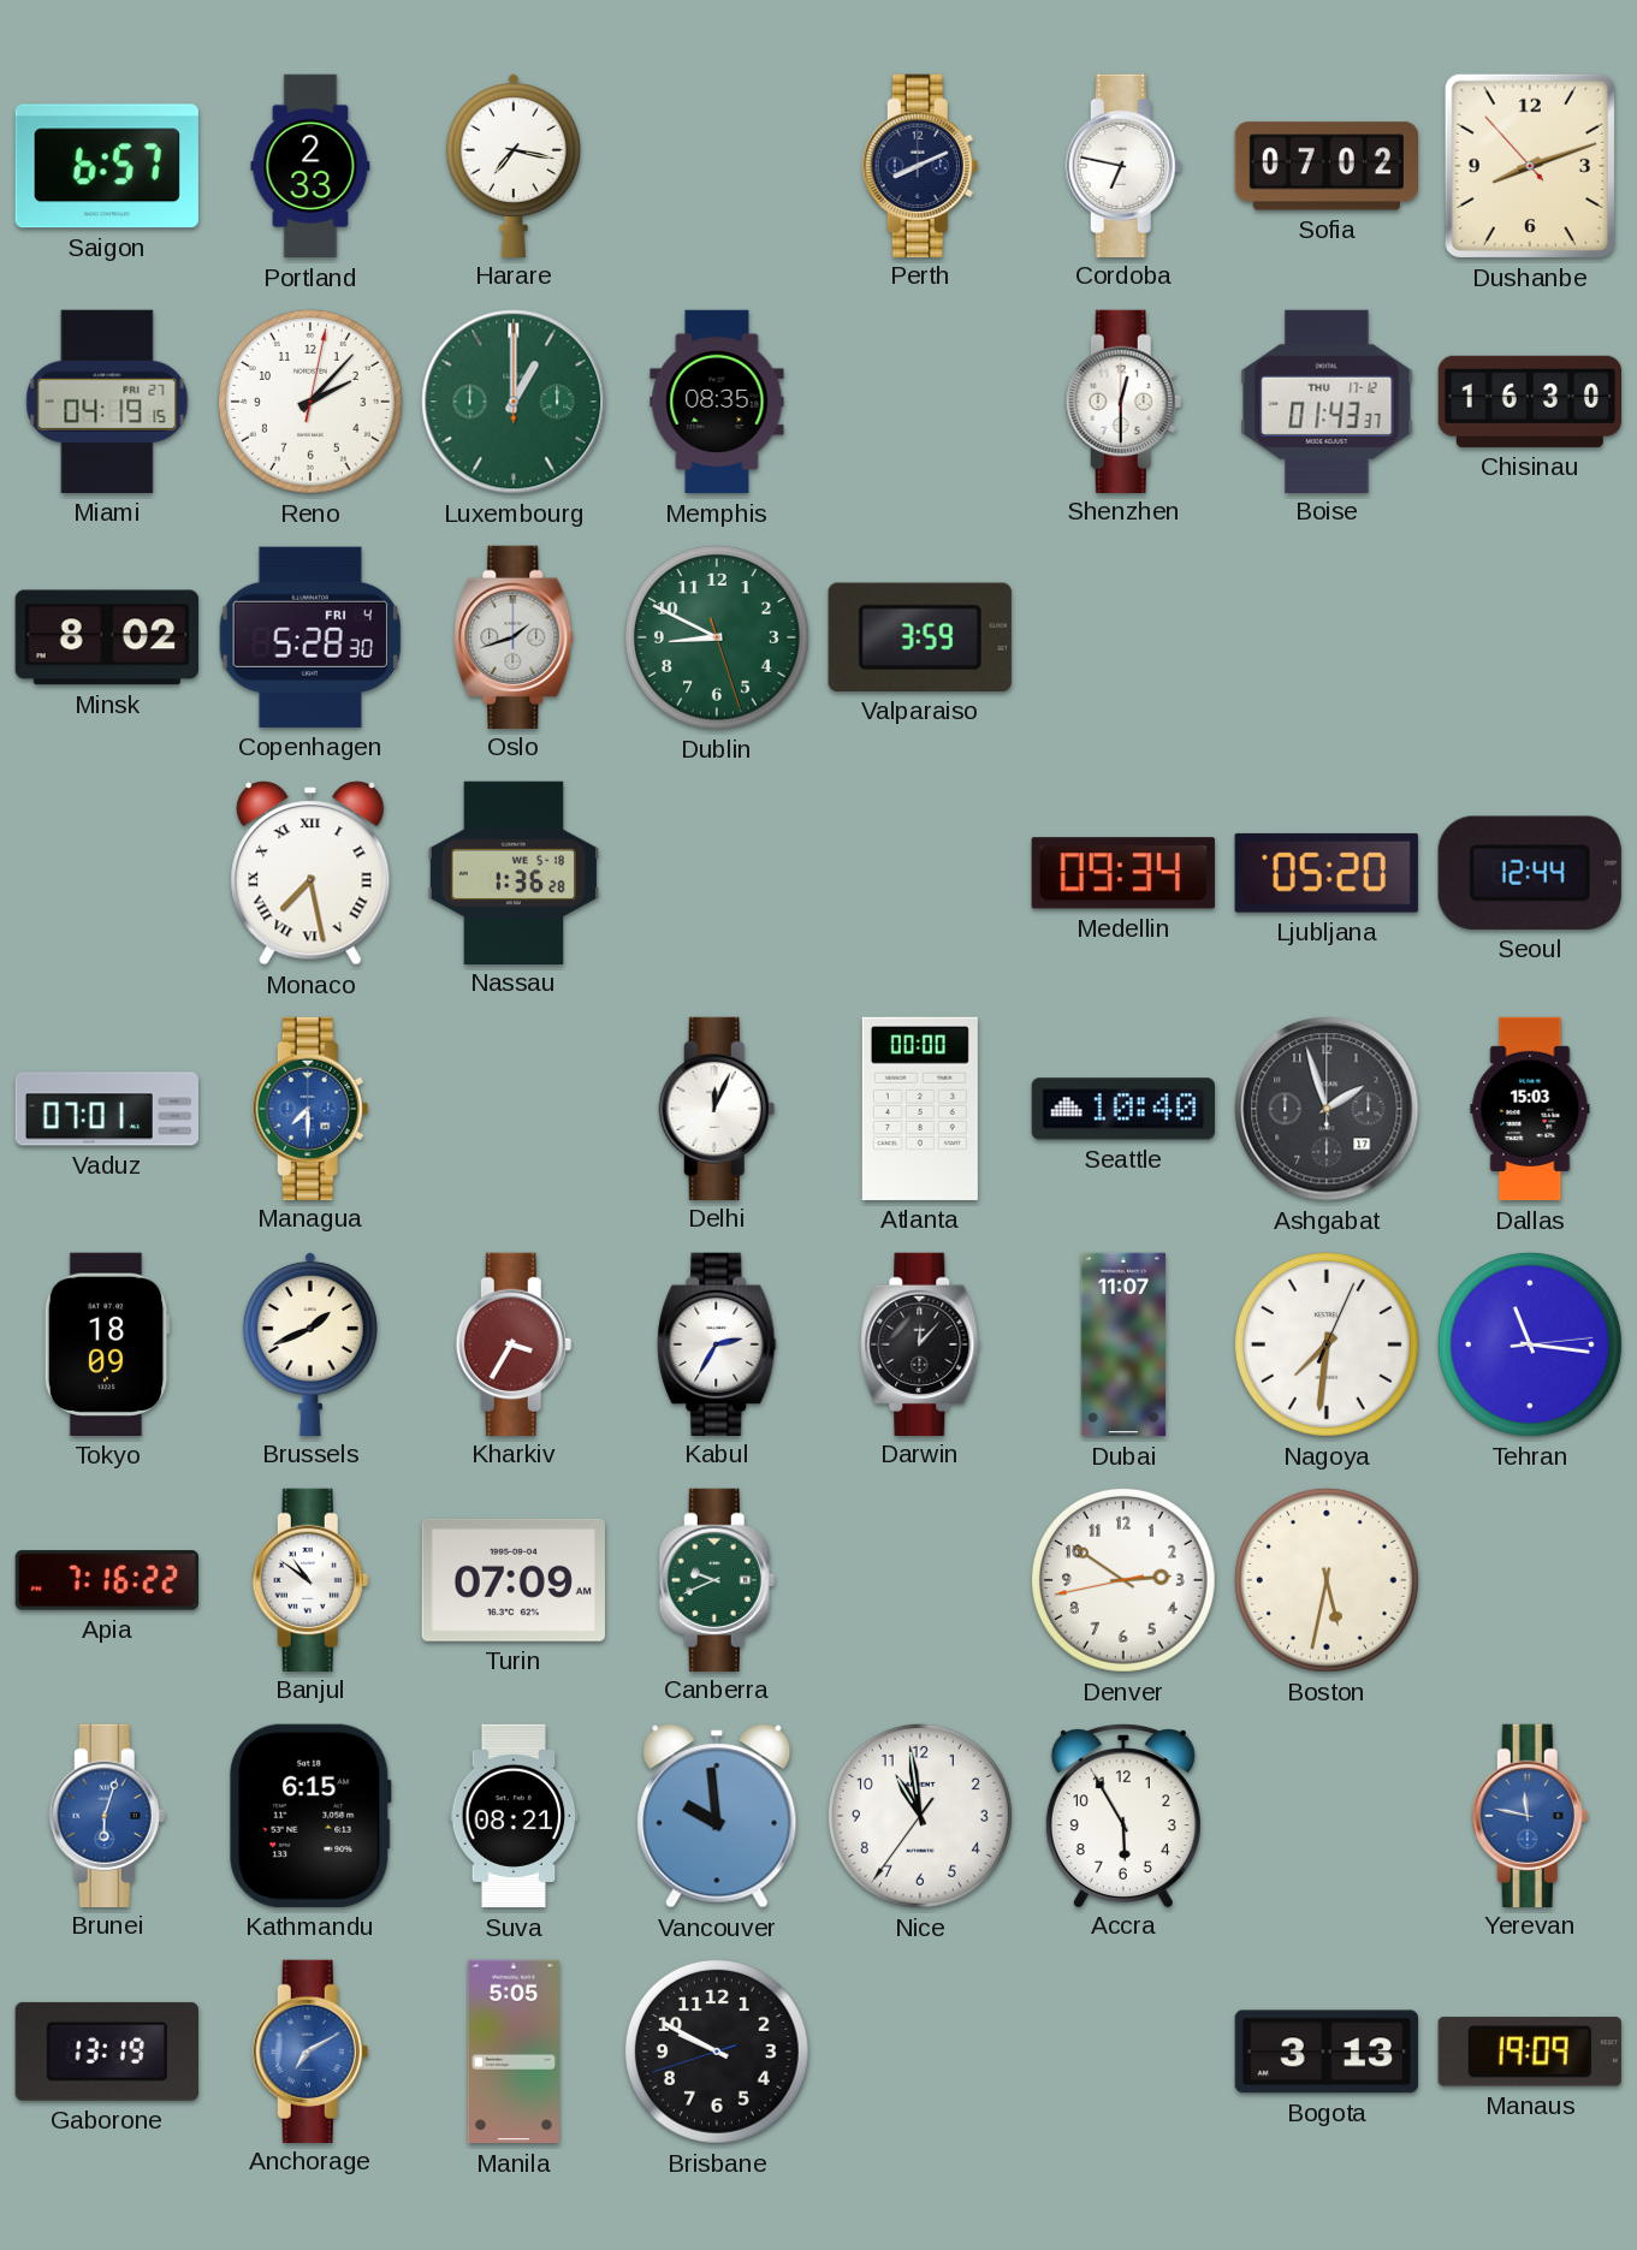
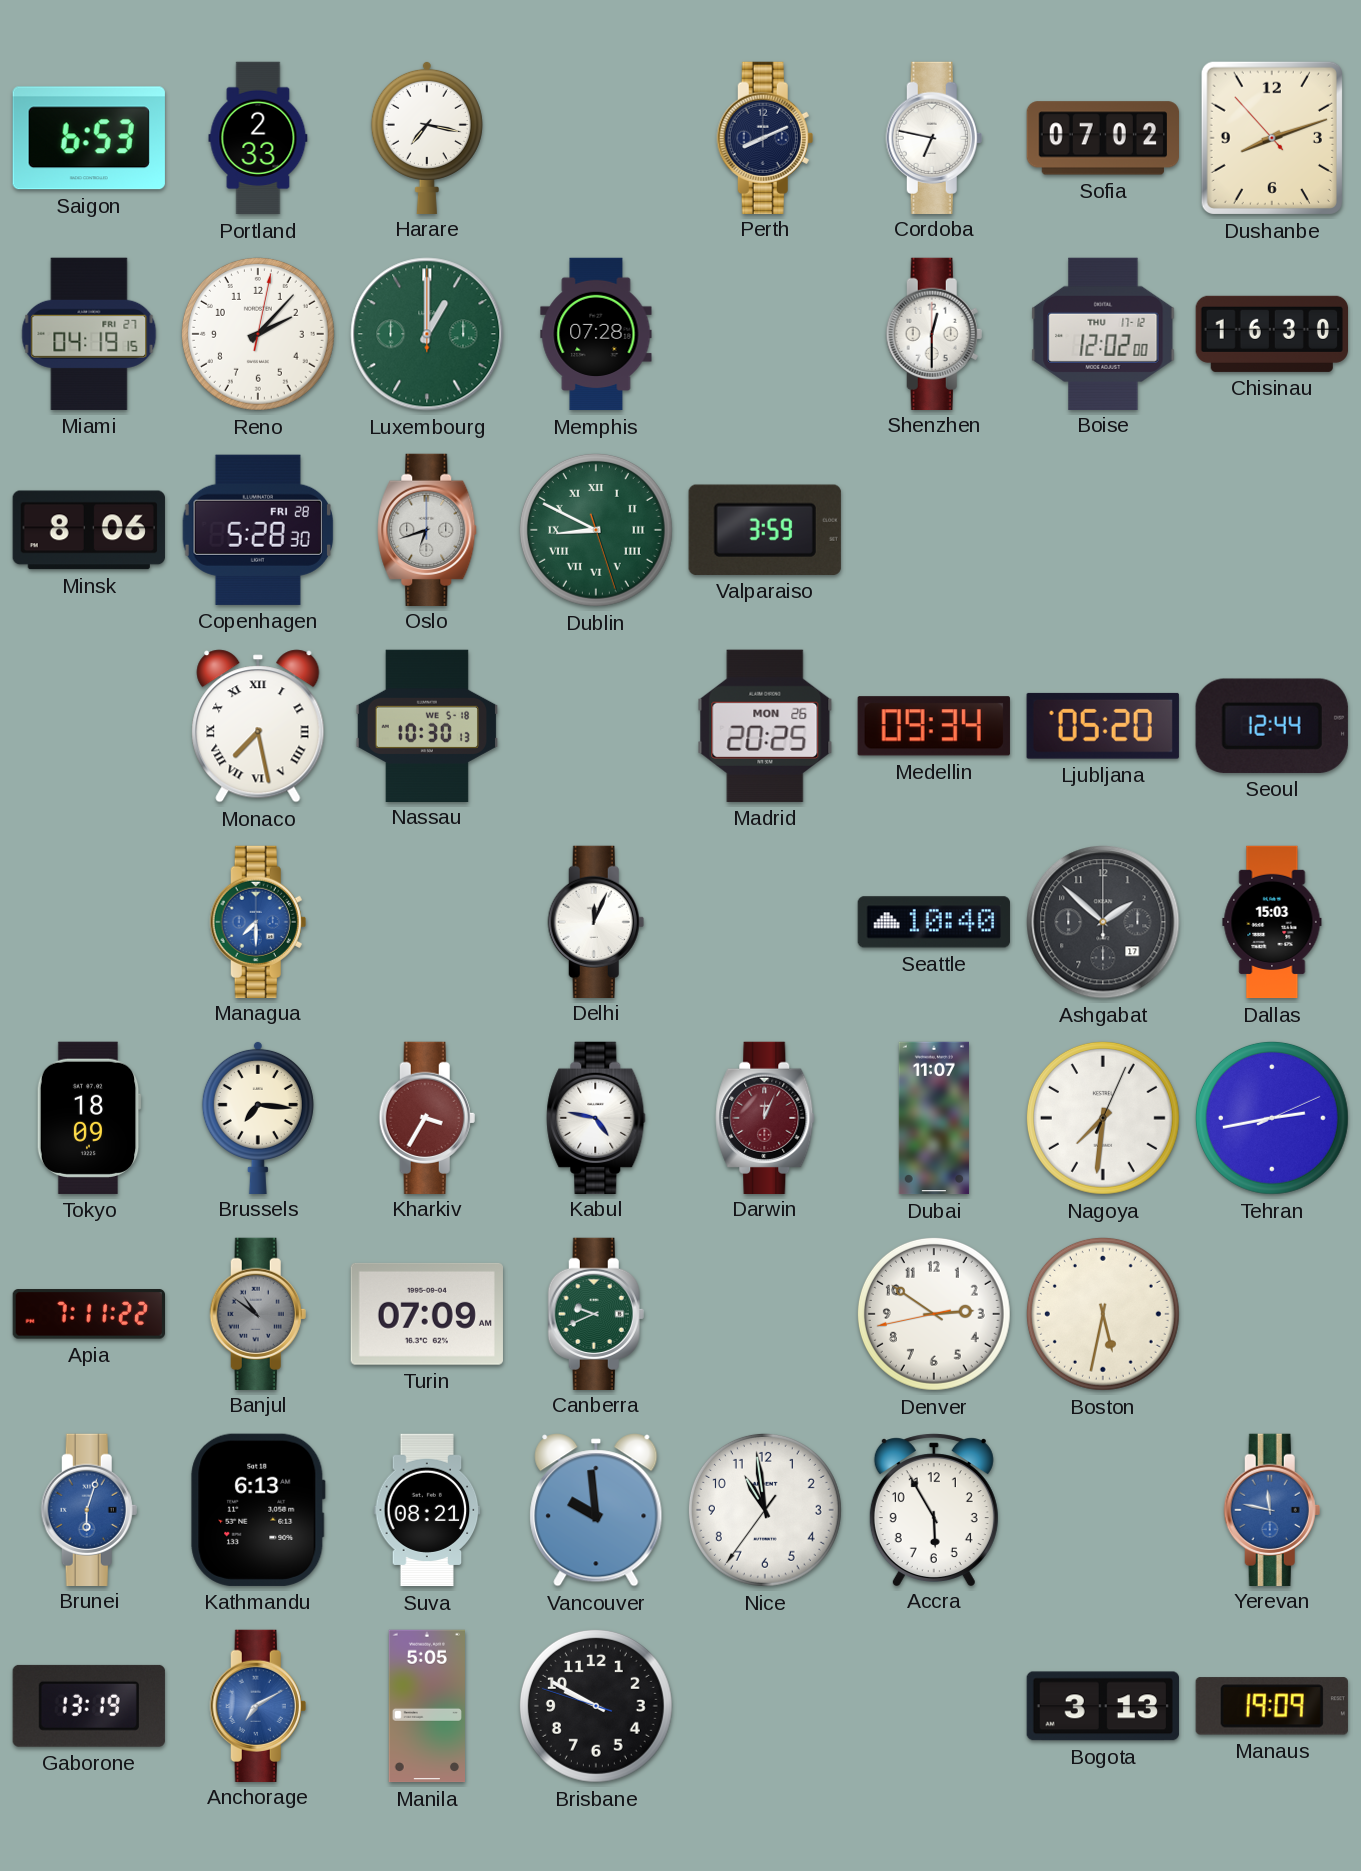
Saigon: 6:57 -> 6:53
Memphis: 08:35 -> 07:28
Boise: 01:43 -> 12:02
Minsk: 8:02 -> 8:06
Copenhagen date: FRI 4 -> FRI 28
Oslo: 1:42 -> 6:42
Dublin numerals: Arabic -> Roman
Nassau: 1:36 -> 10:30
Madrid: none -> 20:25
Vaduz: 07:01 -> none
Atlanta: 00:00 -> none
Ashgabat: 1:57 -> 1:52
Brussels: 1:41 -> 7:16
Kabul: 2:35 -> 4:47
Darwin: 12:07 -> 12:04
Darwin dial: black -> burgundy
Tehran: 11:16 -> 2:43
Apia: 7:16 -> 7:11
Banjul dial: white -> grey
Kathmandu: 6:15 -> 6:13
Brisbane: 9:49:42 -> 9:49:48
